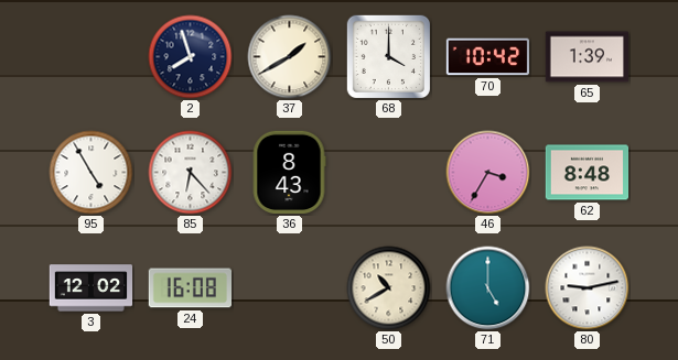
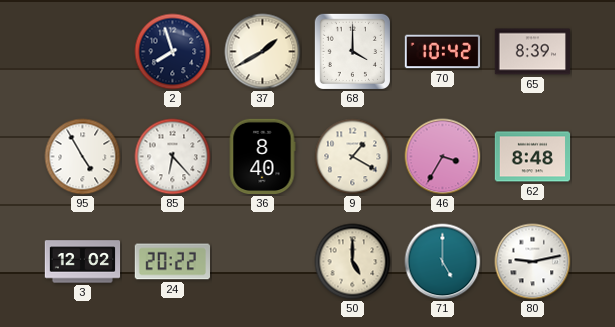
65: 1:39 -> 8:39
36: 8:43 -> 8:40
9: none -> 1:20
24: 16:08 -> 20:22
50: 10:40 -> 5:00
